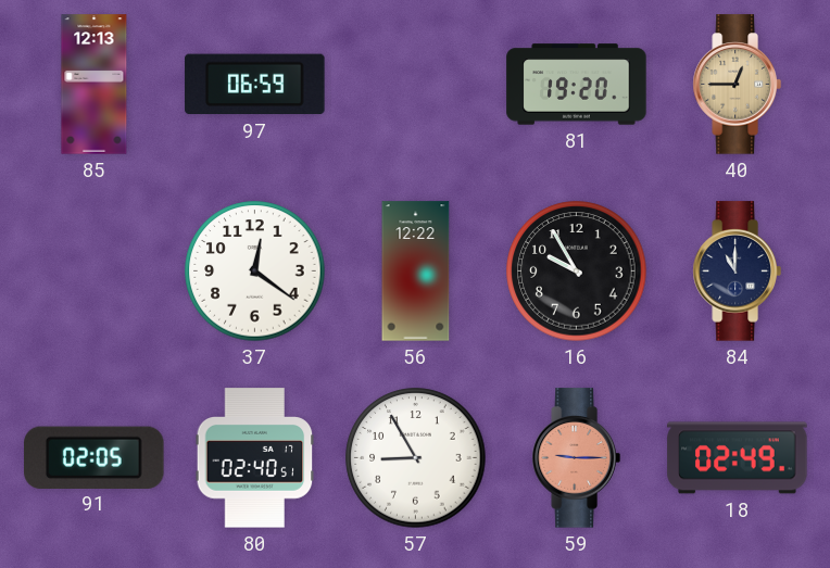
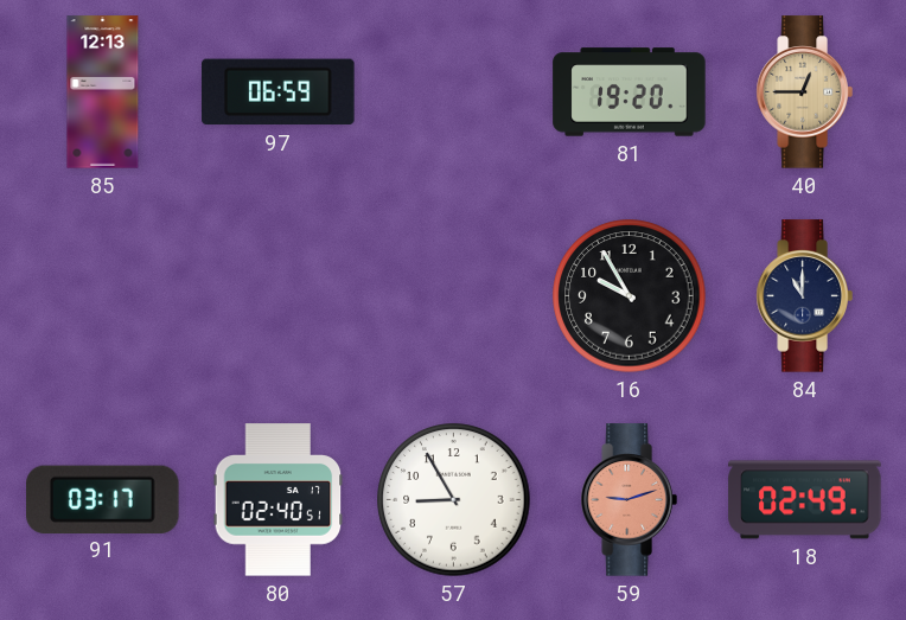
37: 12:21 -> none
56: 12:22 -> none
91: 02:05 -> 03:17
59: 9:15 -> 9:12
